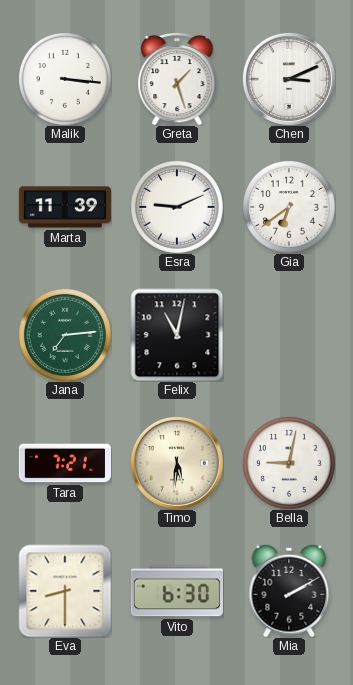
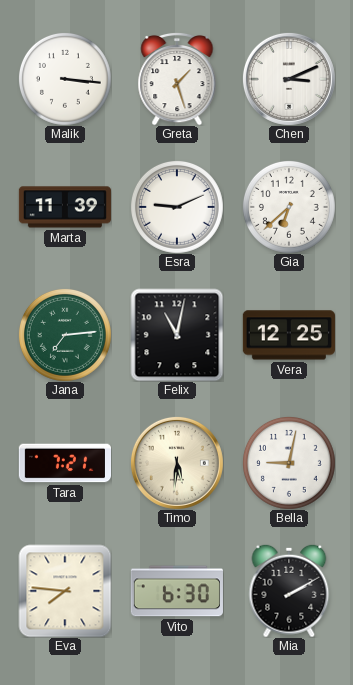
Gia: 6:39 -> 6:38
Vera: none -> 12:25
Eva: 8:30 -> 7:46
